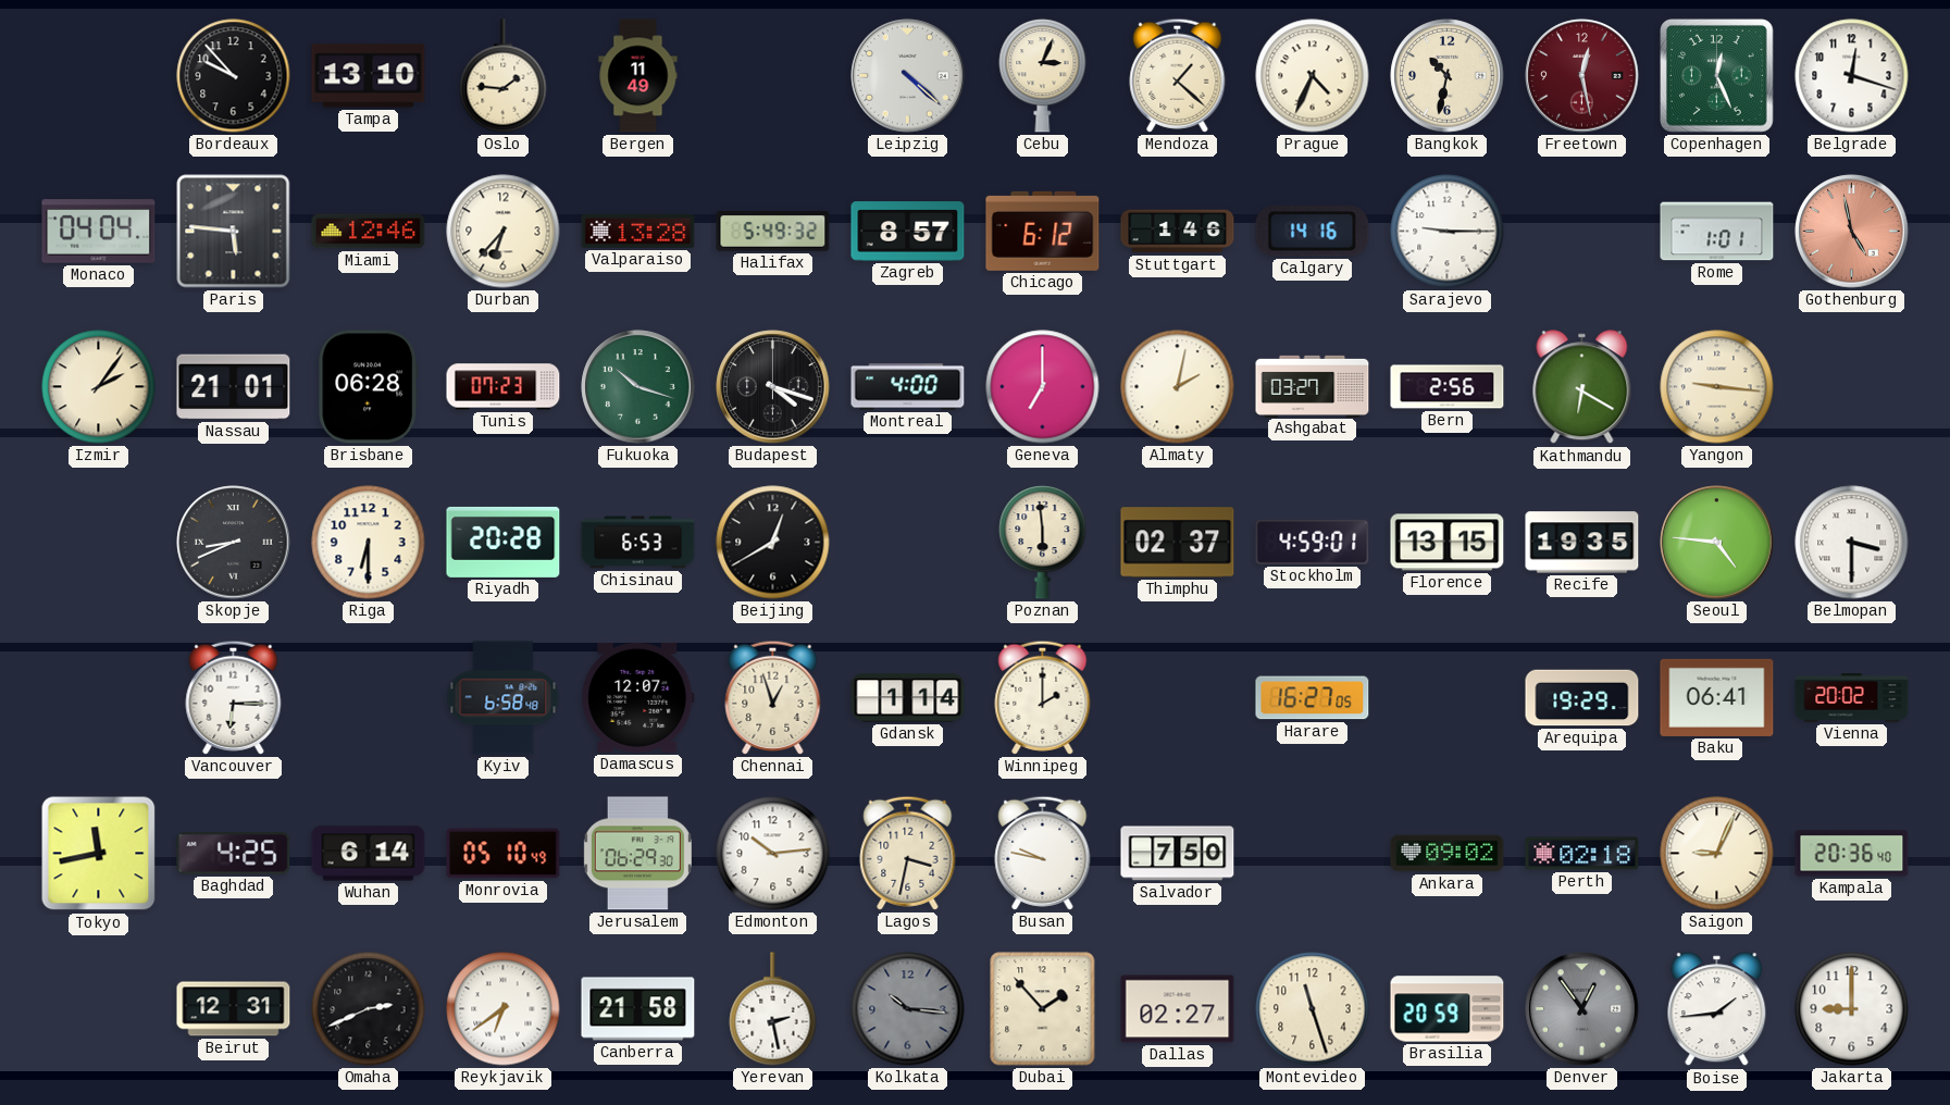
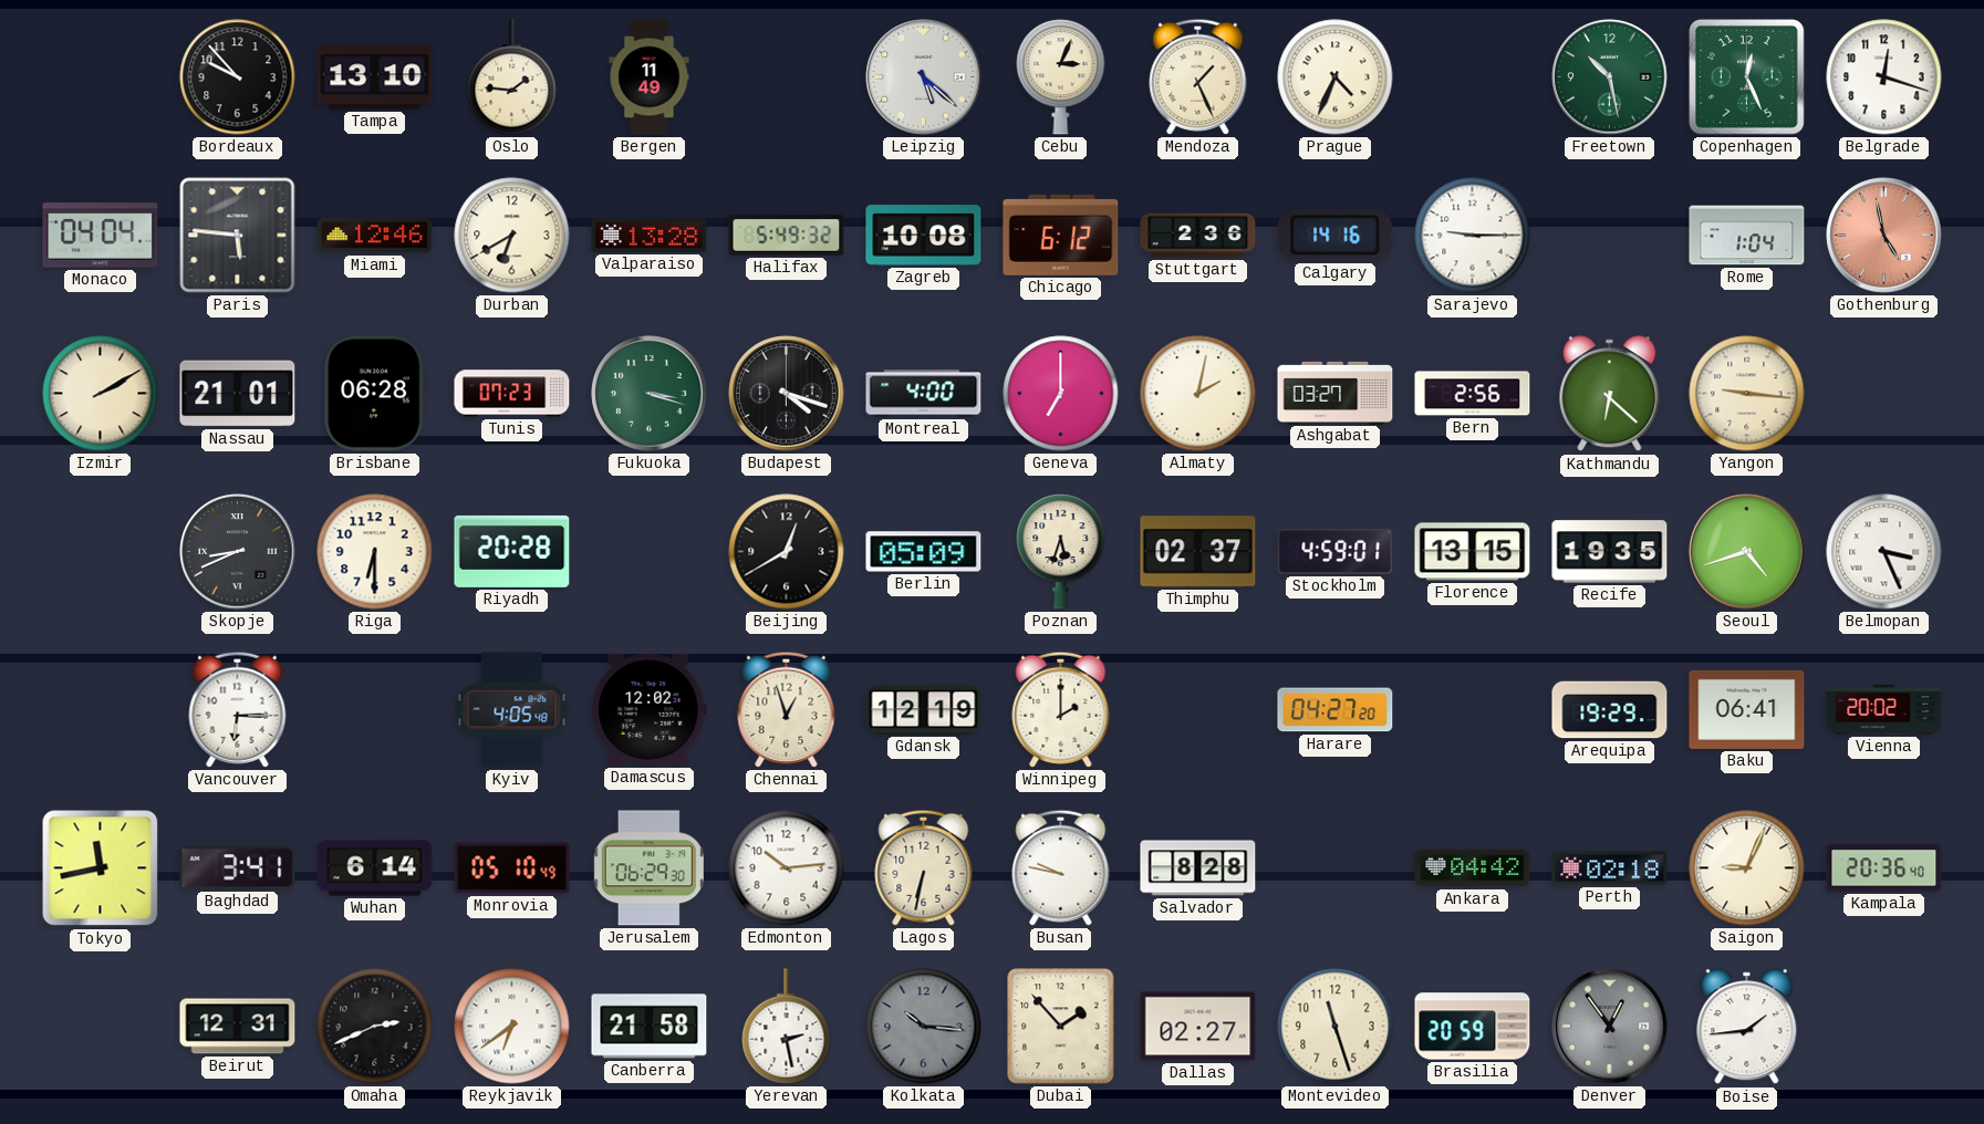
Leipzig: 4:22 -> 5:22
Mendoza: 1:22 -> 1:26
Bangkok: 10:32 -> none
Freetown: 12:28 -> 10:28
Freetown dial: burgundy -> green
Durban: 6:37 -> 6:40
Zagreb: 8:57 -> 10:08
Stuttgart: 1:46 -> 2:36
Rome: 1:01 -> 1:04
Izmir: 2:06 -> 2:10
Fukuoka: 10:18 -> 3:18
Kathmandu: 6:20 -> 6:22
Chisinau: 6:53 -> none
Berlin: none -> 05:09
Poznan: 5:59 -> 5:33
Seoul: 4:46 -> 4:42
Belmopan: 3:30 -> 3:26
Kyiv: 6:58 -> 4:05
Damascus: 12:07 -> 12:02
Gdansk: 1:14 -> 12:19
Harare: 16:27 -> 04:27
Baghdad: 4:25 -> 3:41
Lagos: 3:32 -> 6:32
Salvador: 7:50 -> 8:28
Ankara: 09:02 -> 04:42
Jakarta: 9:00 -> none
